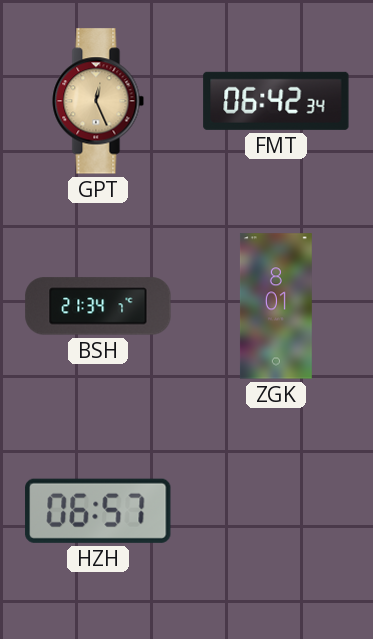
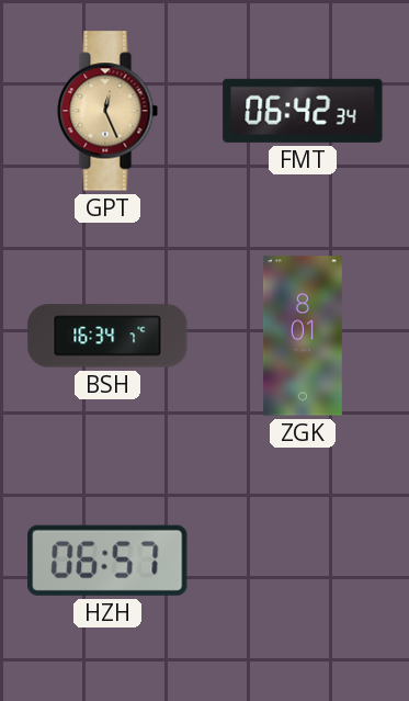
BSH: 21:34 -> 16:34
